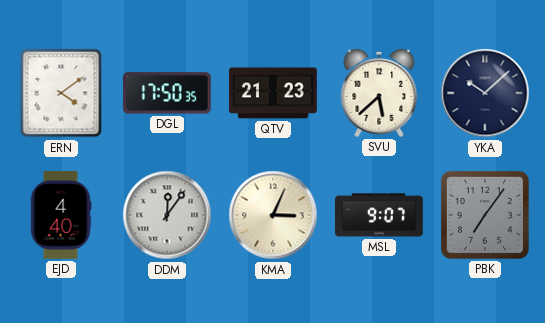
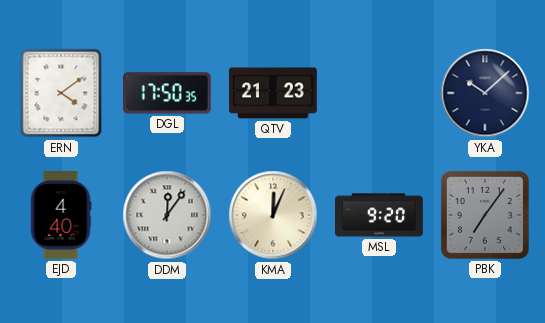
SVU: 5:38 -> none
KMA: 3:04 -> 12:04
MSL: 9:07 -> 9:20
